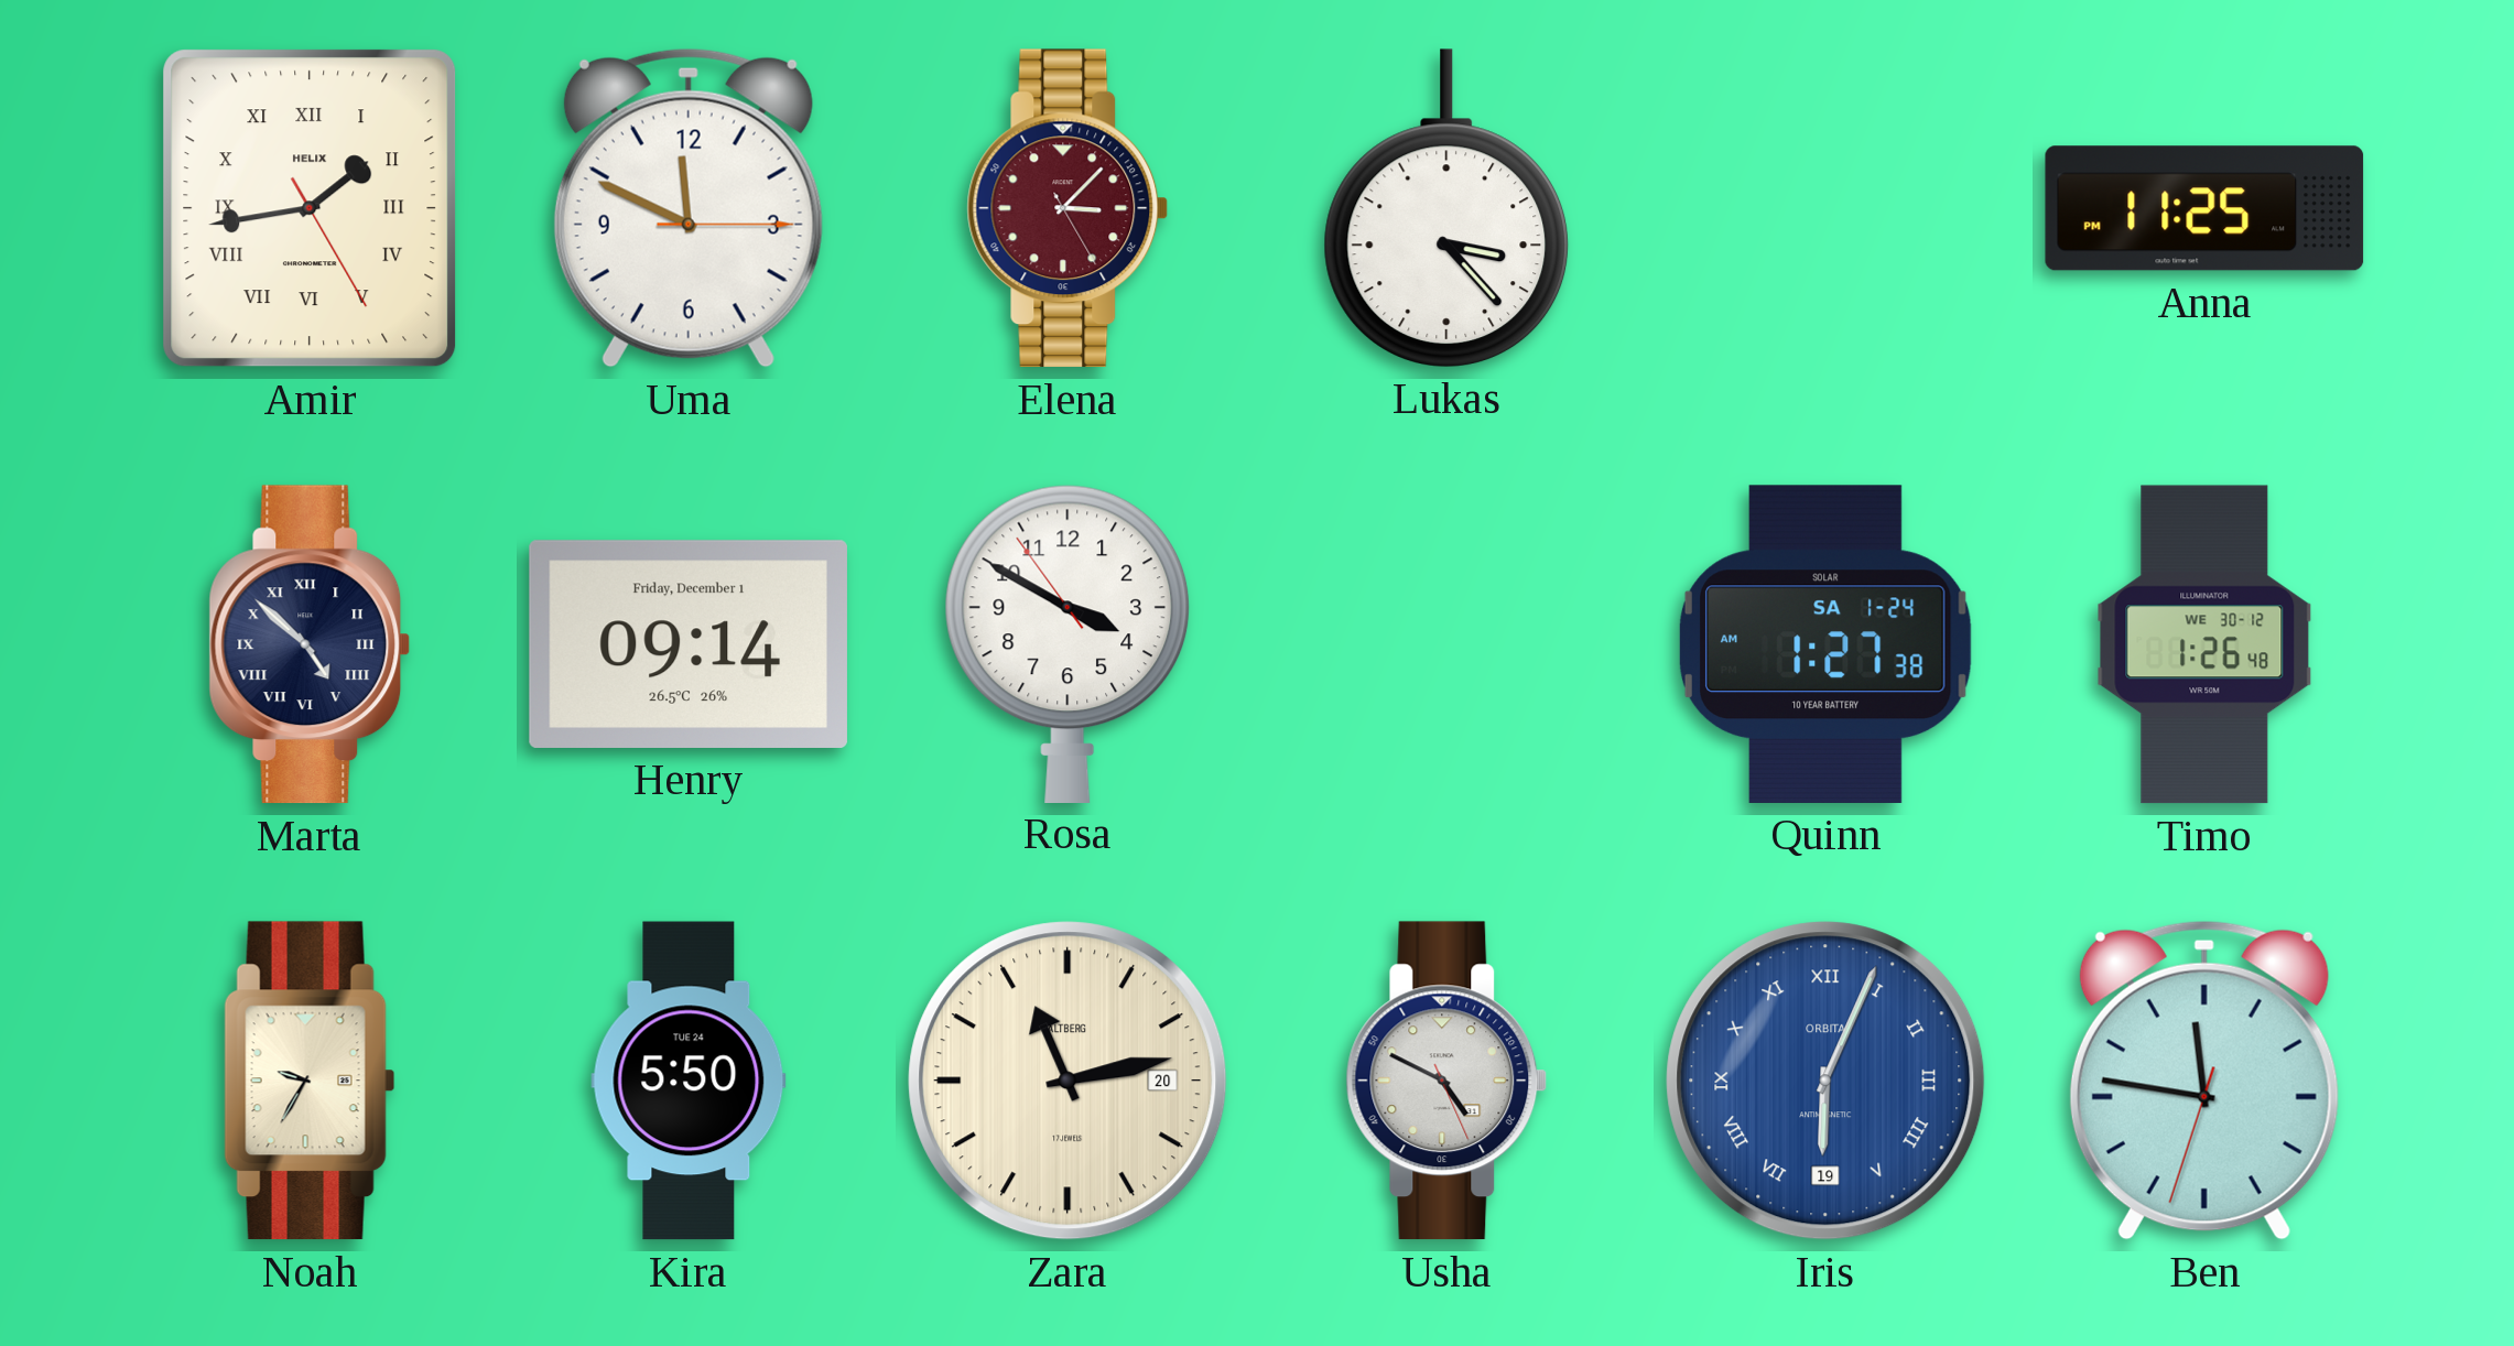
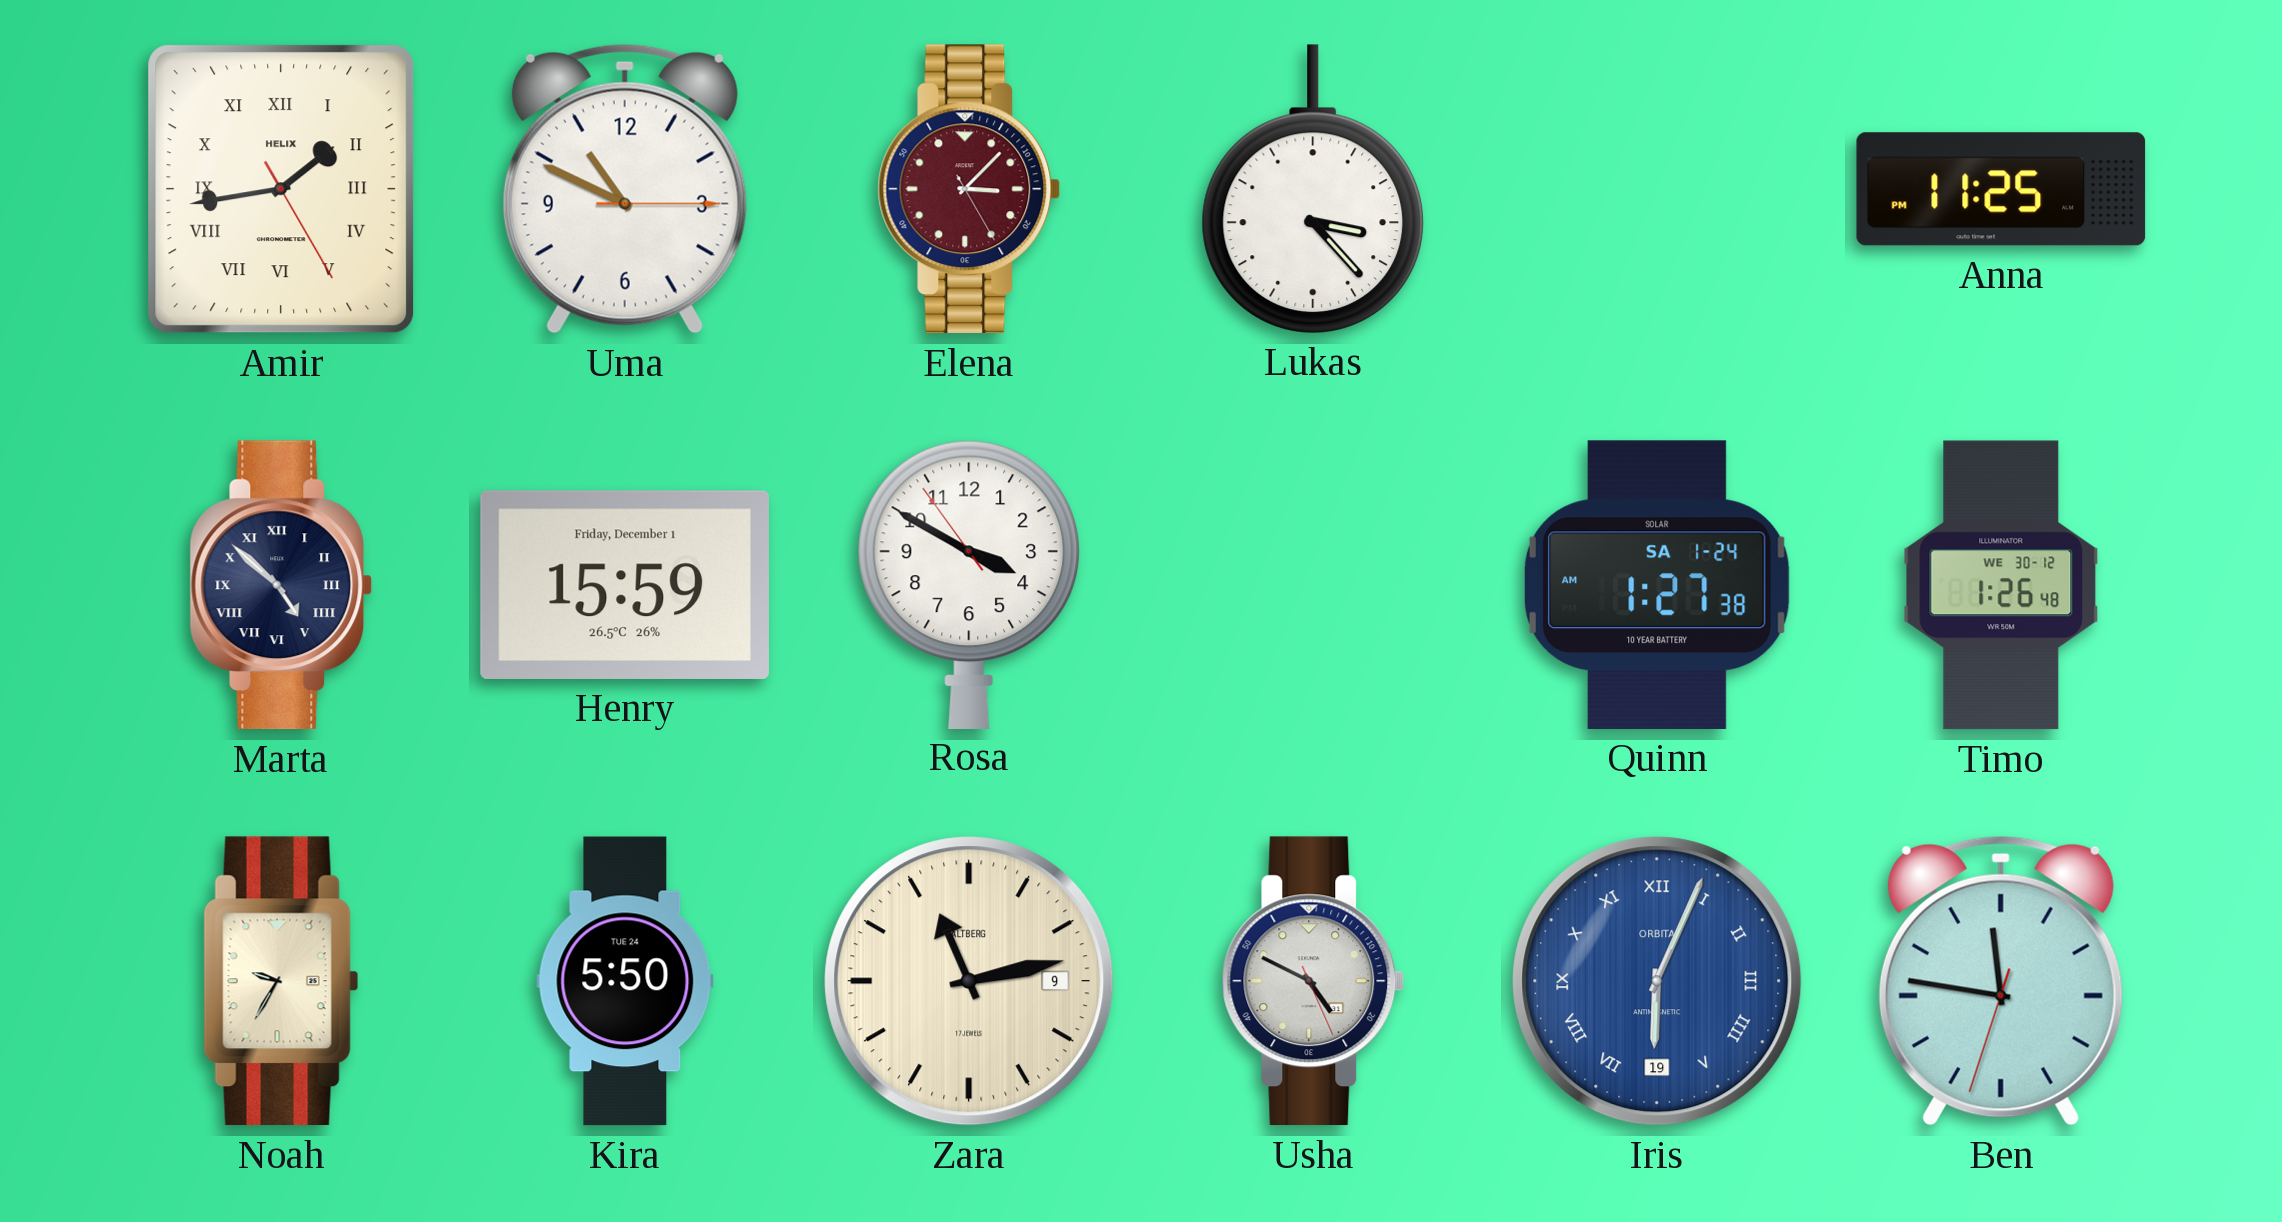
Uma: 11:49 -> 10:49
Henry: 09:14 -> 15:59
Zara date: 20 -> 9
